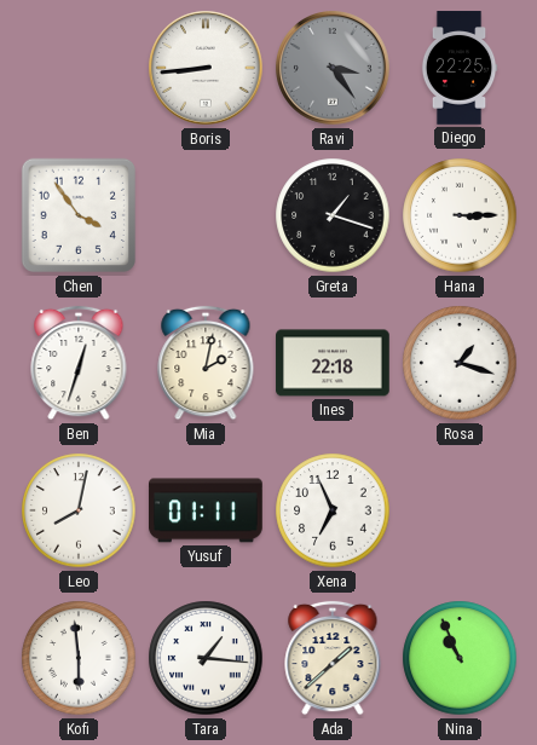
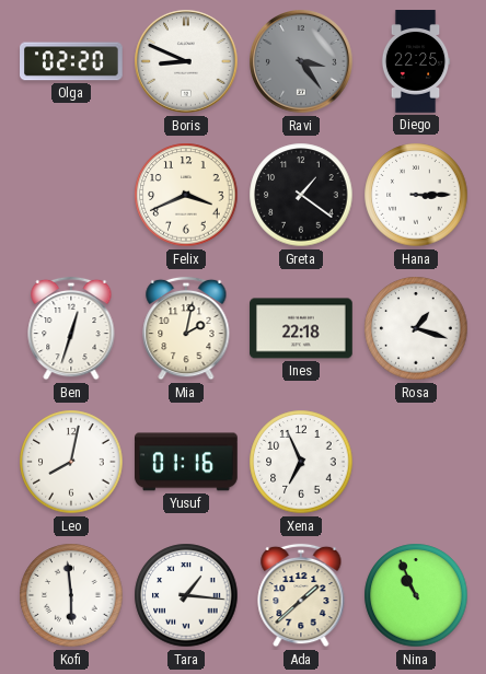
Olga: none -> 02:20
Boris: 8:44 -> 8:49
Chen: 3:54 -> none
Felix: none -> 3:41
Greta: 1:18 -> 1:21
Yusuf: 01:11 -> 01:16
